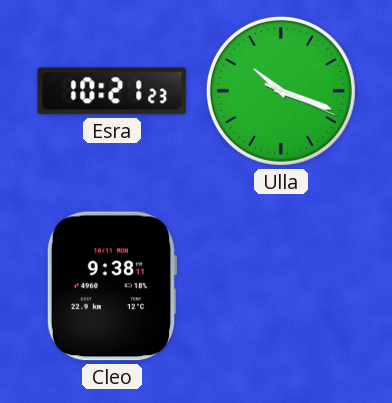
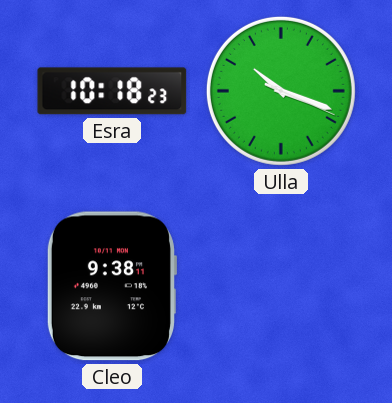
Esra: 10:21 -> 10:18
